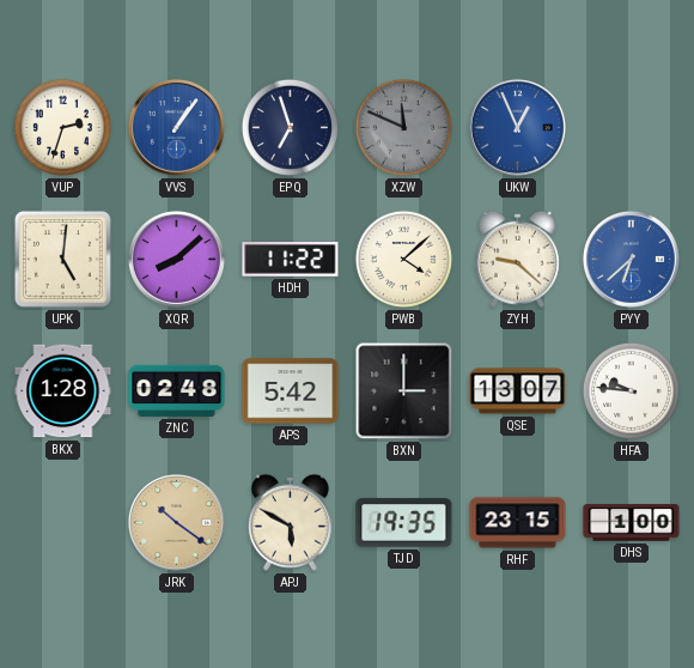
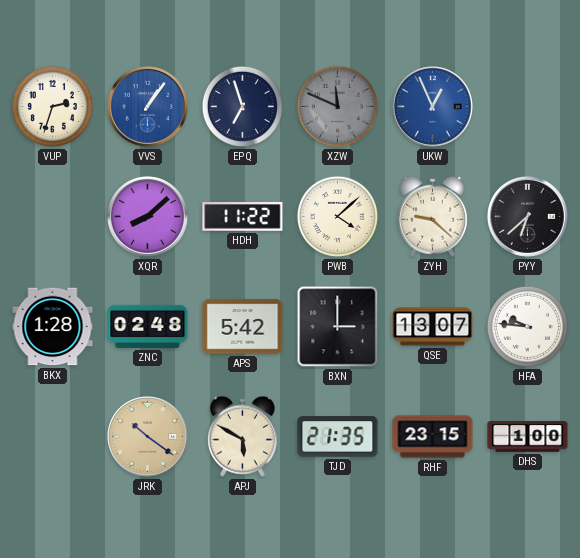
UPK: 5:01 -> none
PYY dial: blue -> black
TJD: 19:35 -> 21:35
